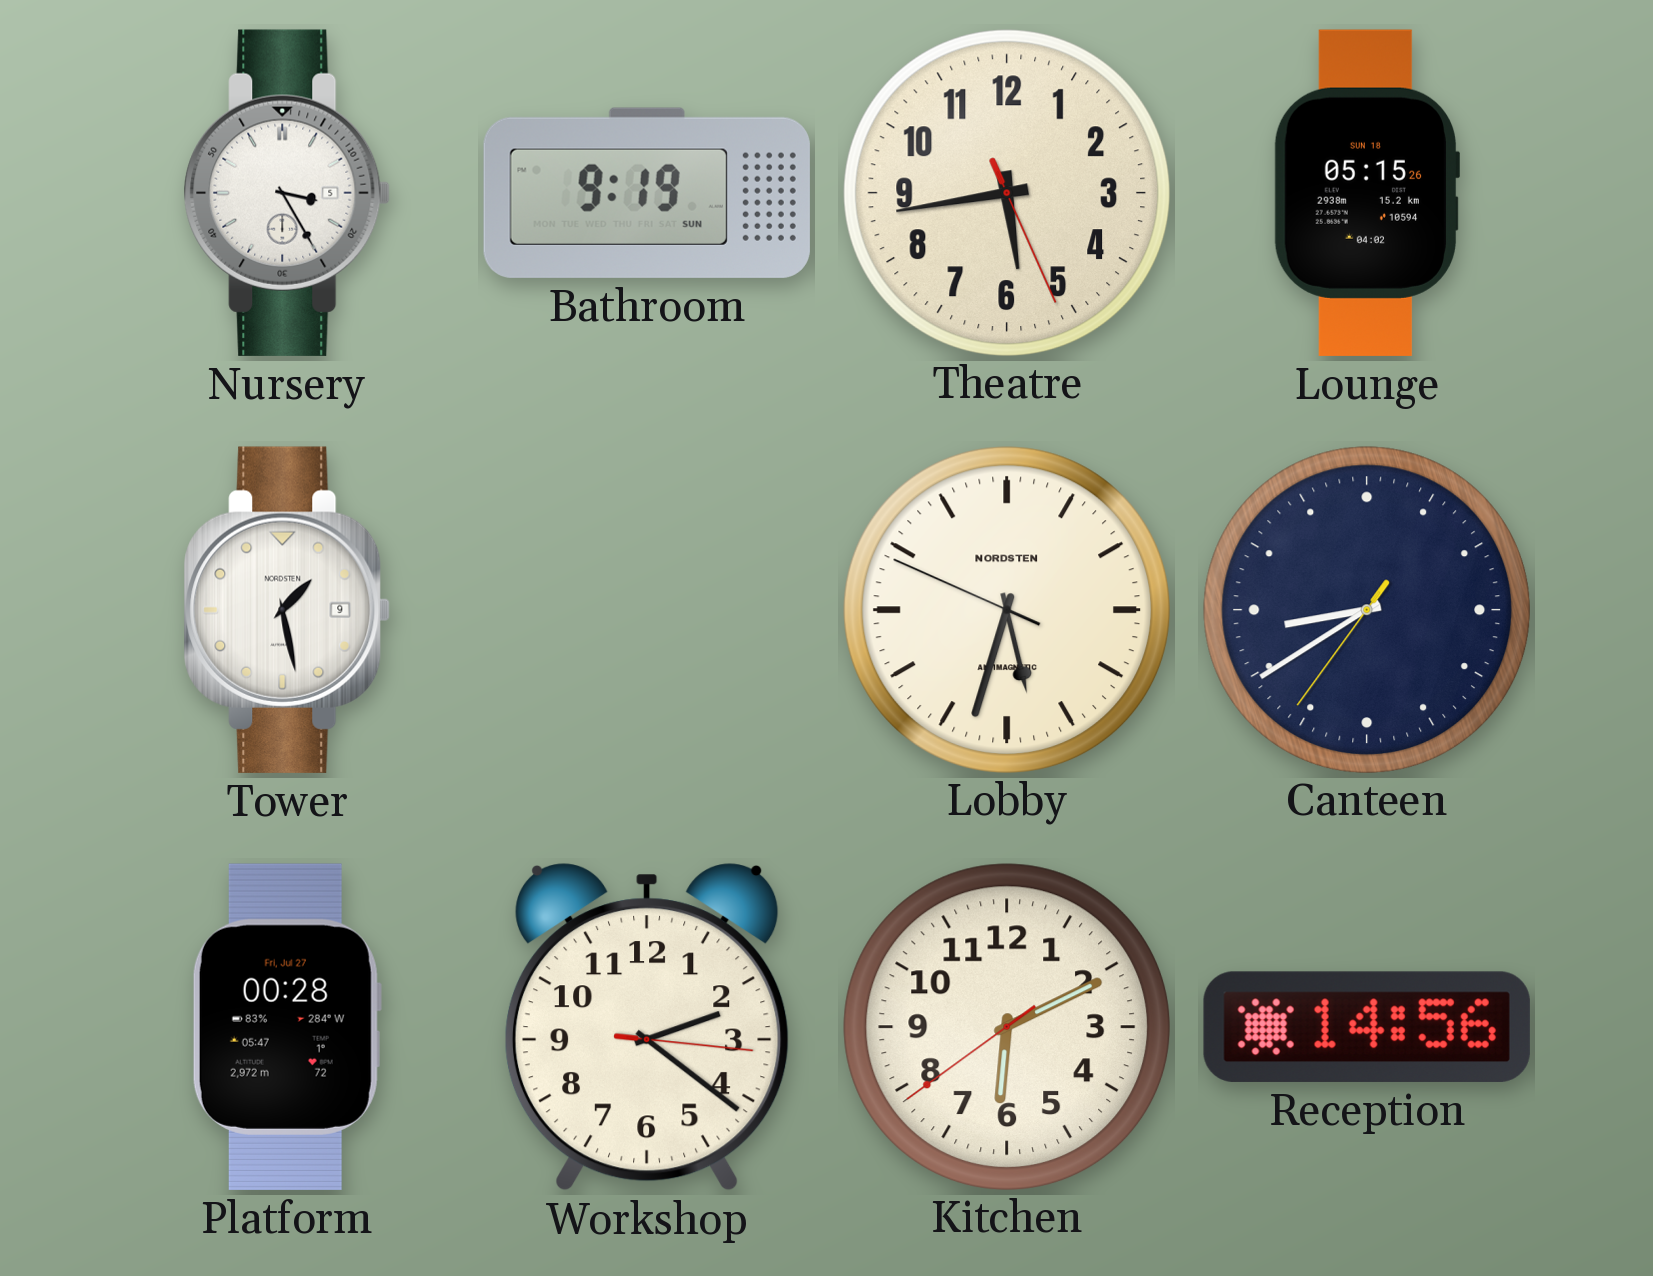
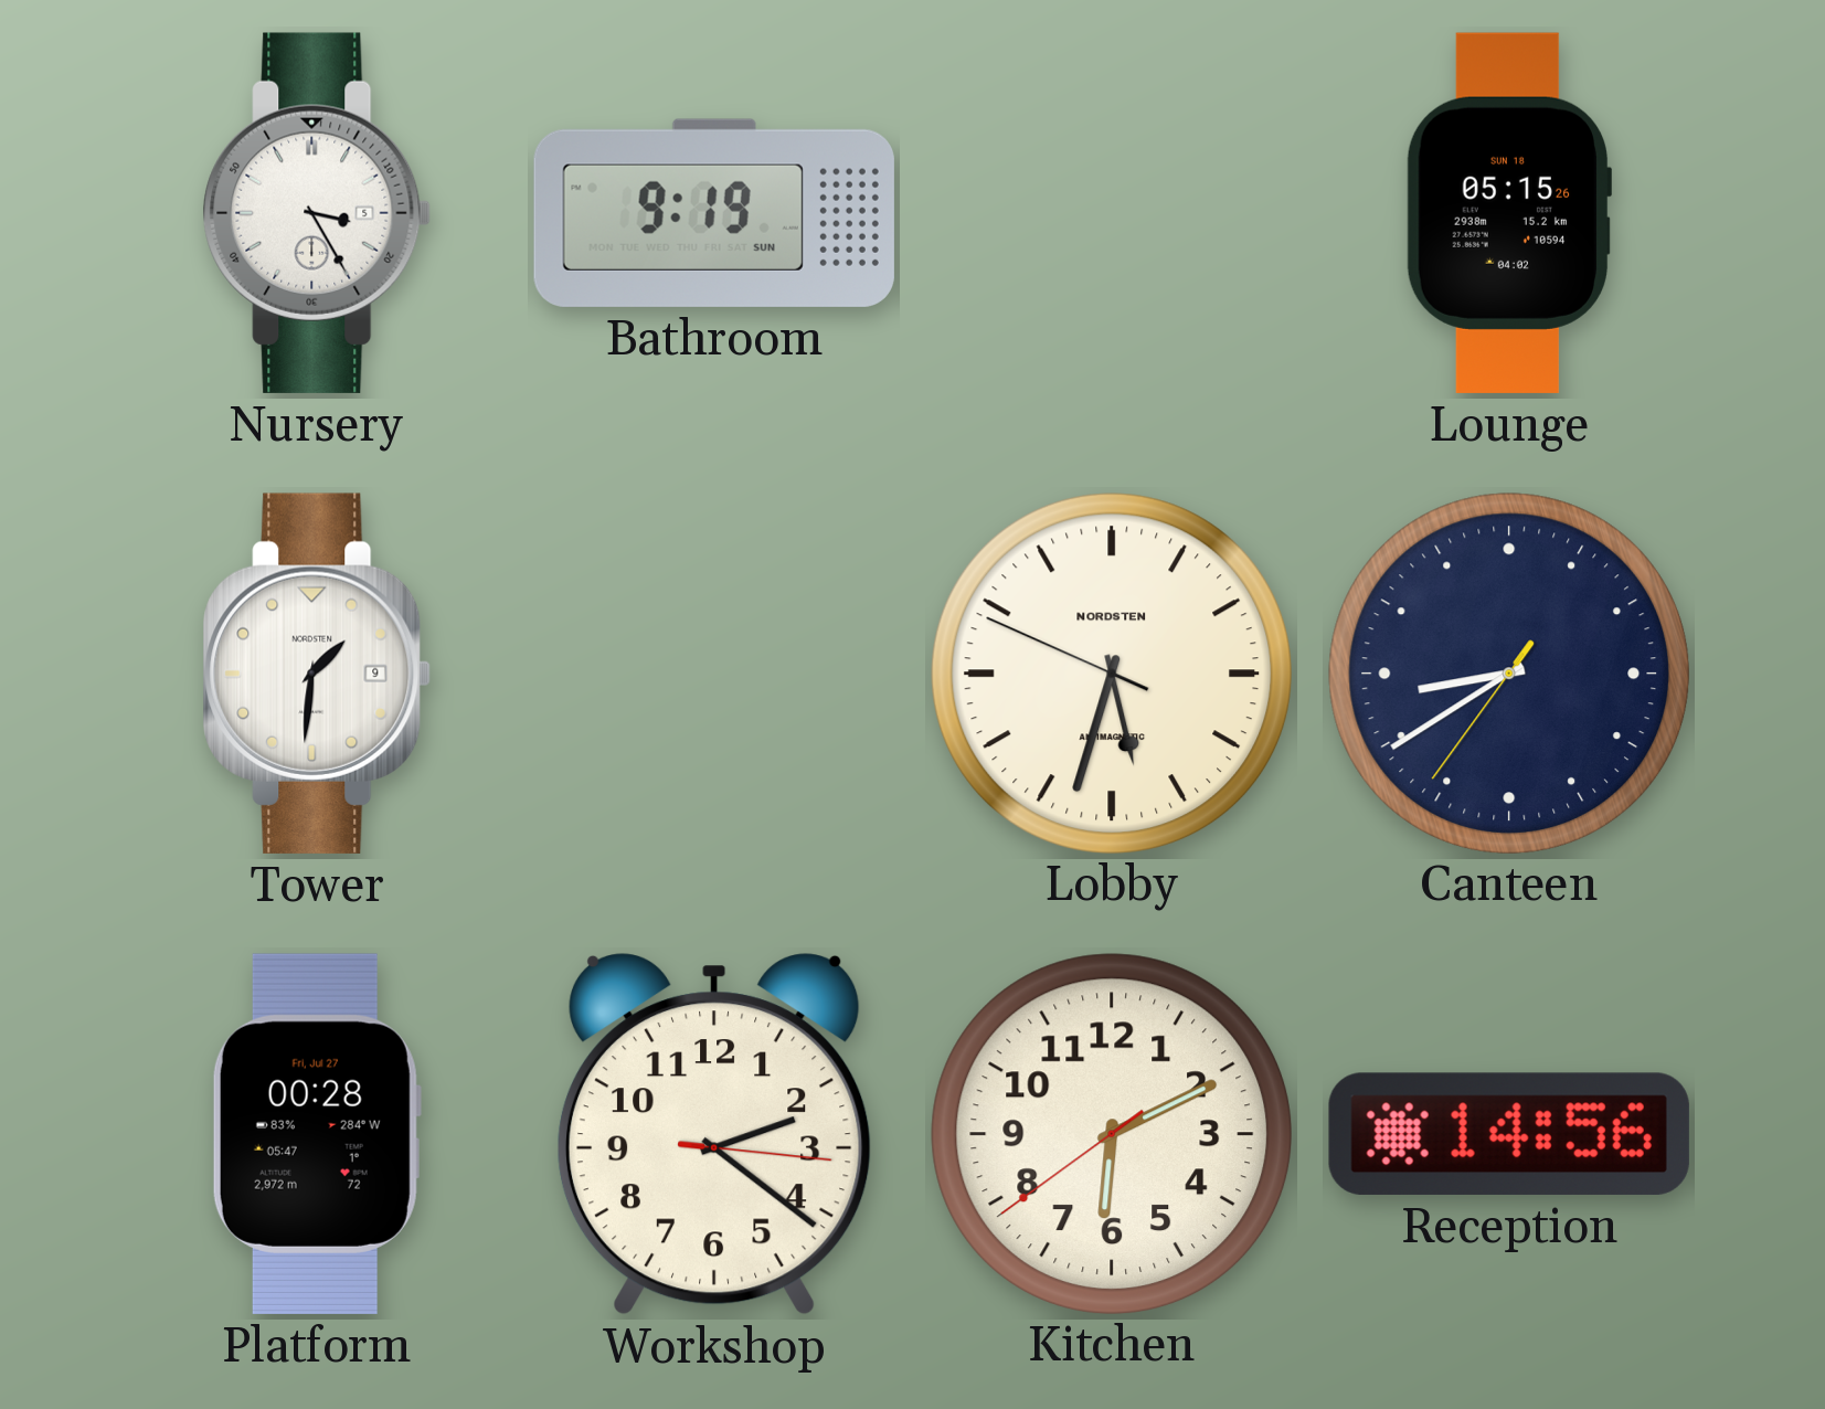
Theatre: 5:43 -> none
Tower: 1:28 -> 1:31
